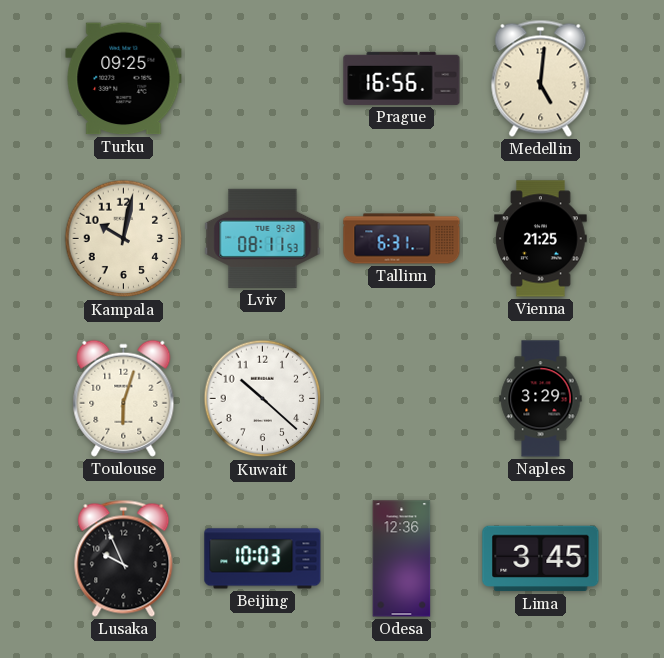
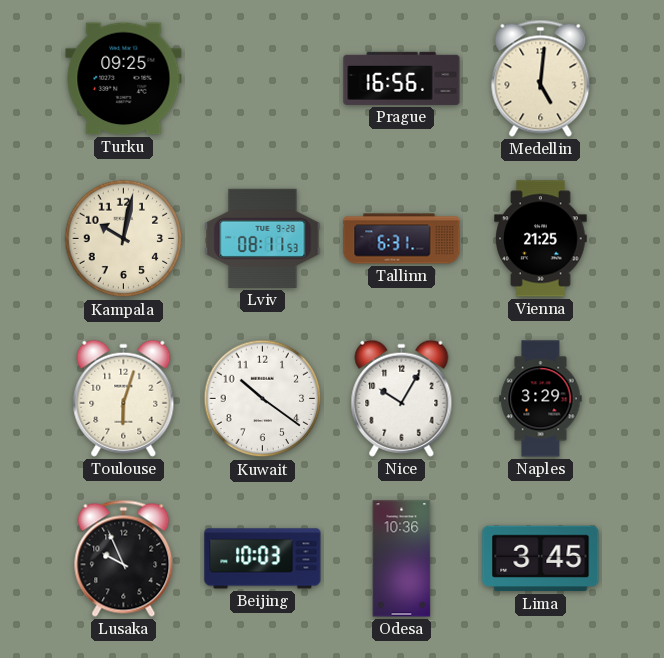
Kuwait: 10:22 -> 10:21
Nice: none -> 10:05
Odesa: 12:36 -> 10:36
